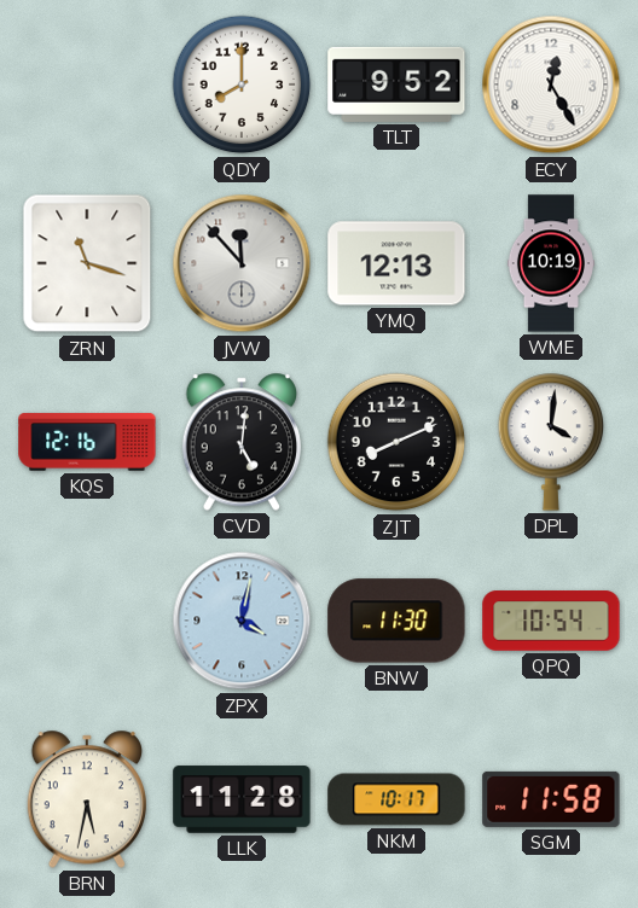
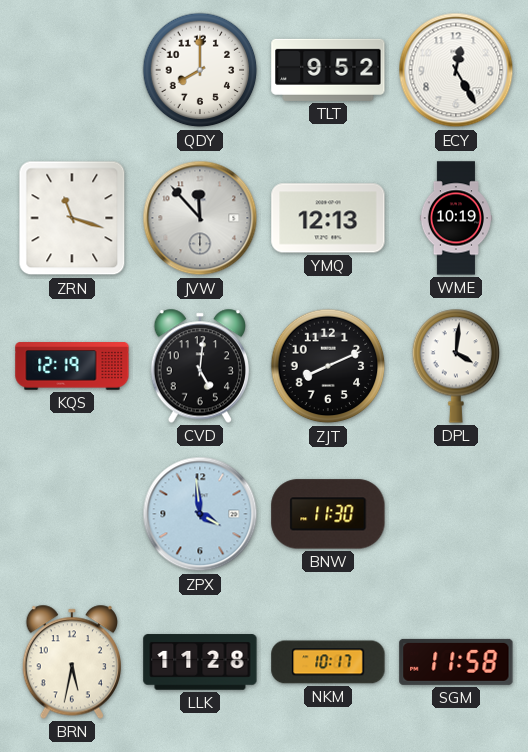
KQS: 12:16 -> 12:19
ZPX: 4:02 -> 3:59
QPQ: 10:54 -> none
